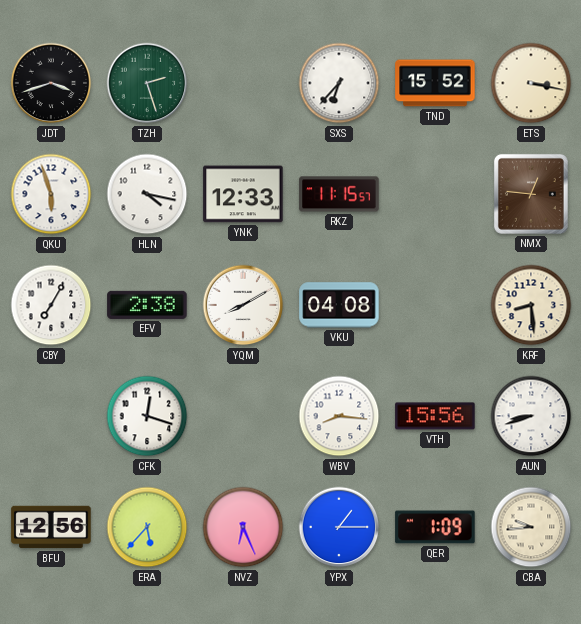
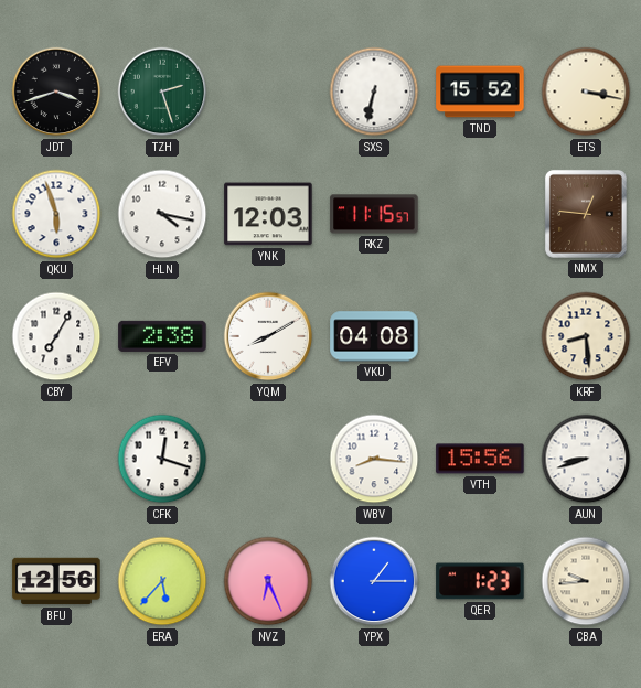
SXS: 6:37 -> 6:32
YNK: 12:33 -> 12:03
QER: 1:09 -> 1:23
